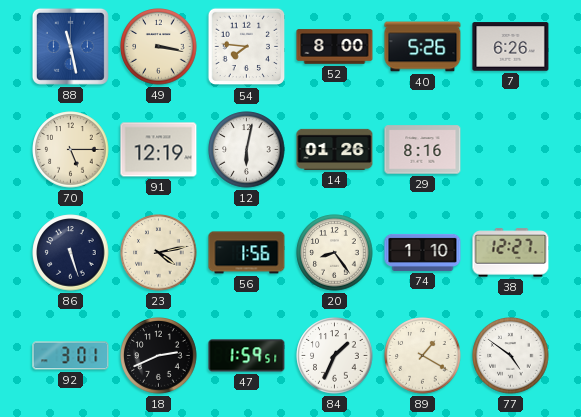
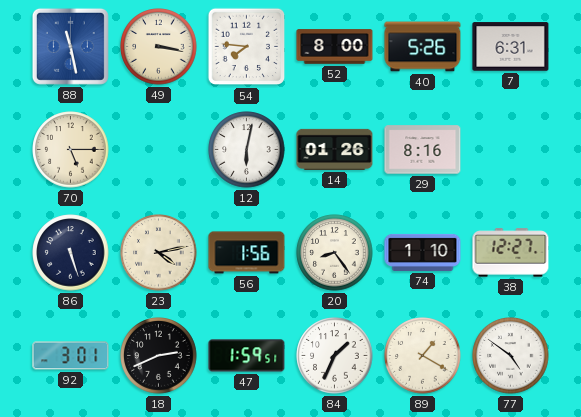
7: 6:26 -> 6:31
91: 12:19 -> none
